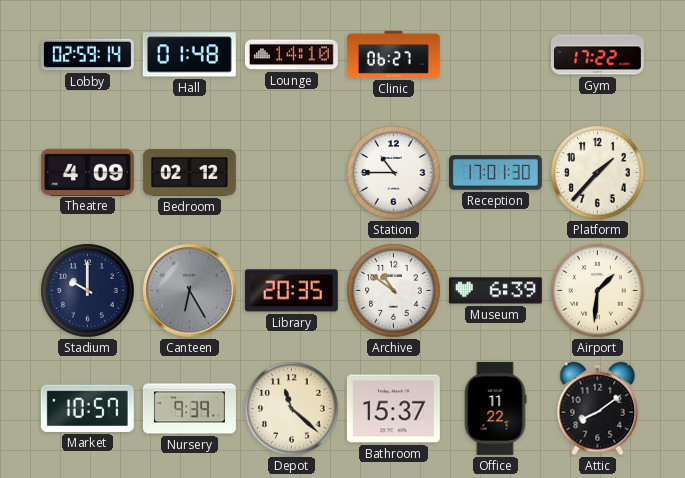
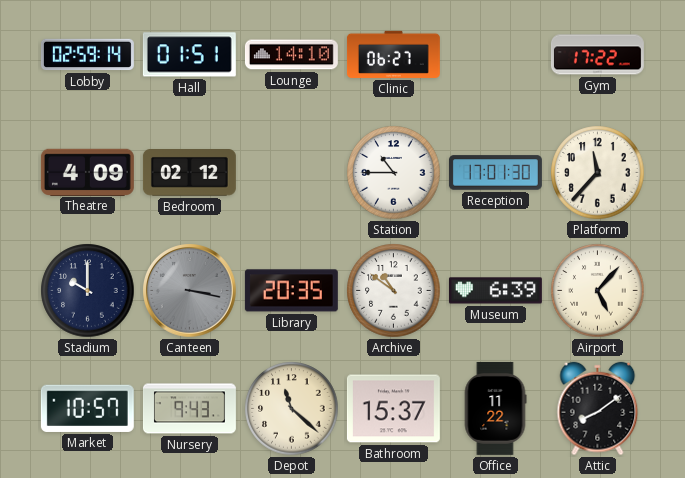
Hall: 01:48 -> 01:51
Platform: 1:37 -> 11:37
Canteen: 6:25 -> 3:17
Airport: 1:31 -> 5:07
Nursery: 9:39 -> 9:43
